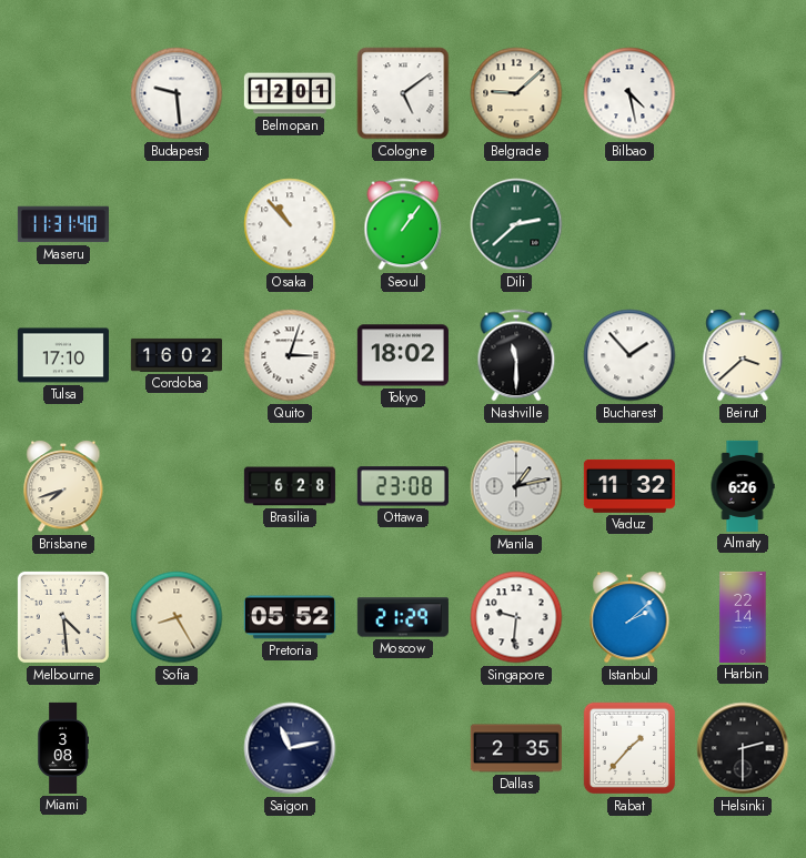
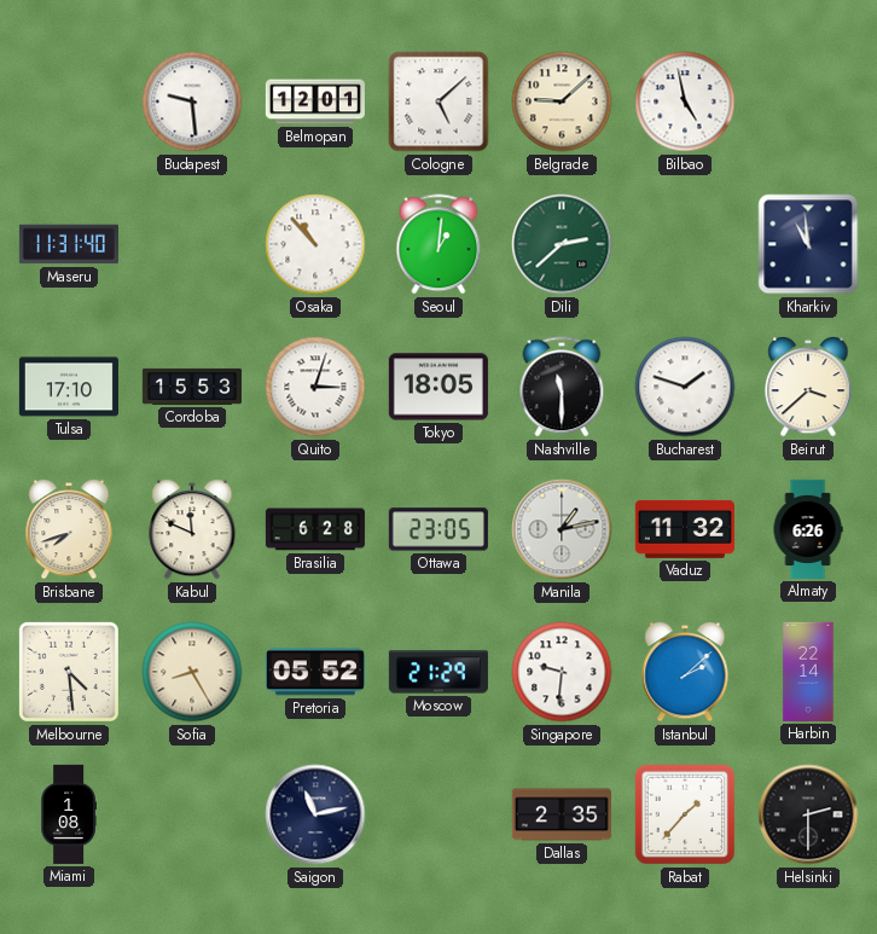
Cologne: 5:09 -> 5:08
Bilbao: 4:28 -> 4:58
Seoul: 1:06 -> 1:01
Kharkiv: none -> 10:59
Cordoba: 16:02 -> 15:53
Tokyo: 18:02 -> 18:05
Bucharest: 1:53 -> 1:48
Kabul: none -> 11:49
Ottawa: 23:08 -> 23:05
Miami: 3:08 -> 1:08
